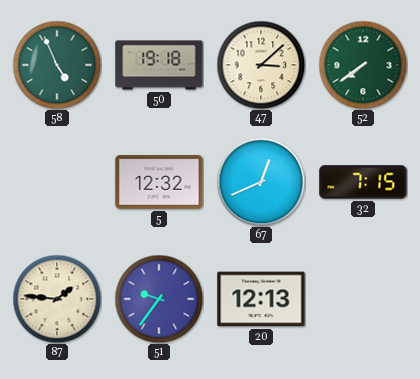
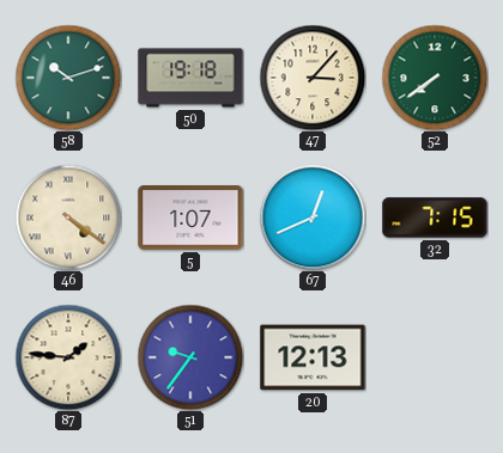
58: 4:56 -> 10:12
47: 3:08 -> 3:07
46: none -> 4:21
5: 12:32 -> 1:07
